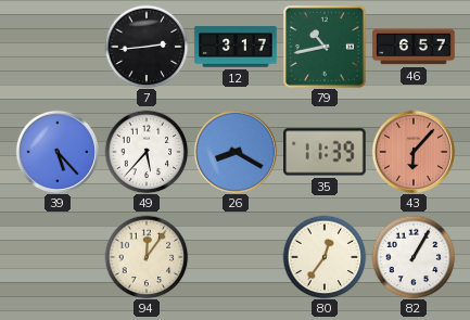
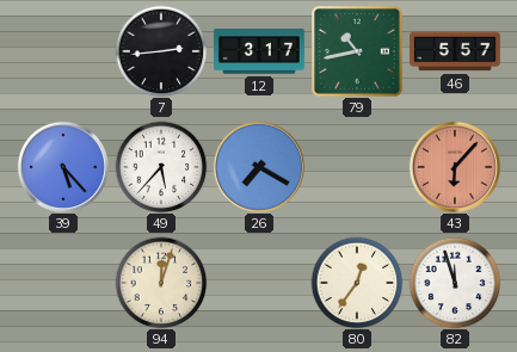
46: 6:57 -> 5:57
26: 8:20 -> 7:20
35: 11:39 -> none
94: 12:06 -> 12:03
82: 1:05 -> 11:57
